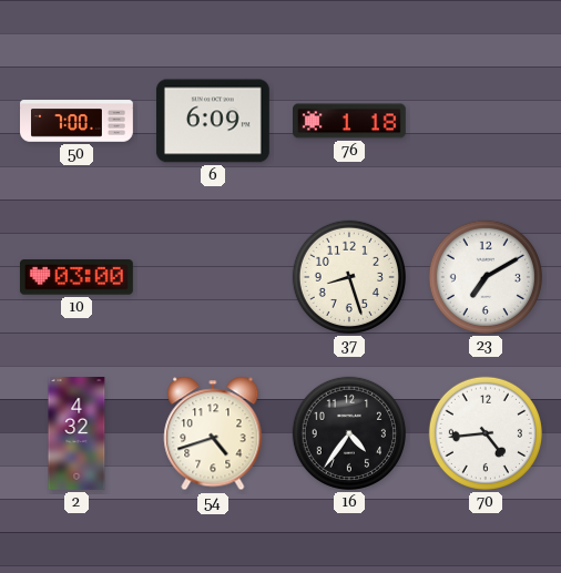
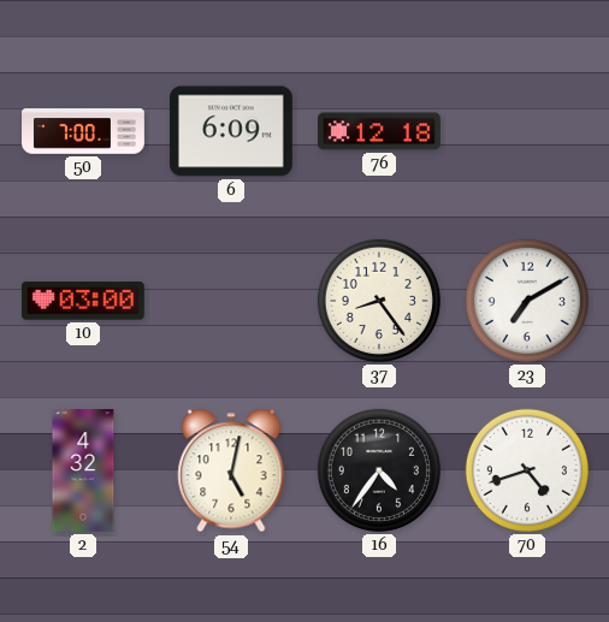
76: 1:18 -> 12:18
37: 8:27 -> 8:24
54: 4:42 -> 5:02
70: 4:44 -> 4:42
